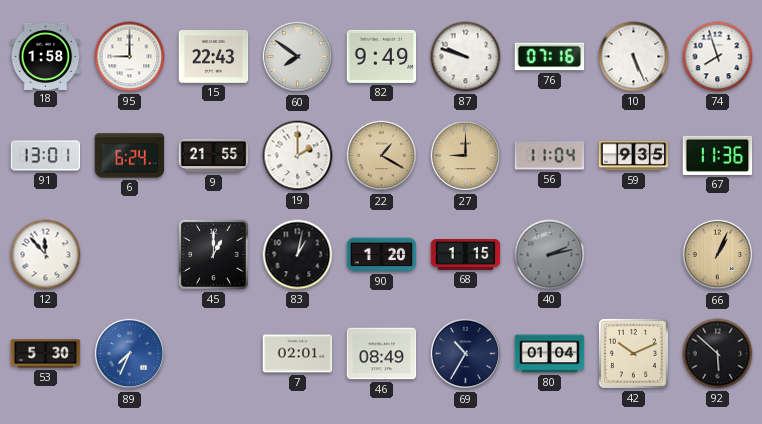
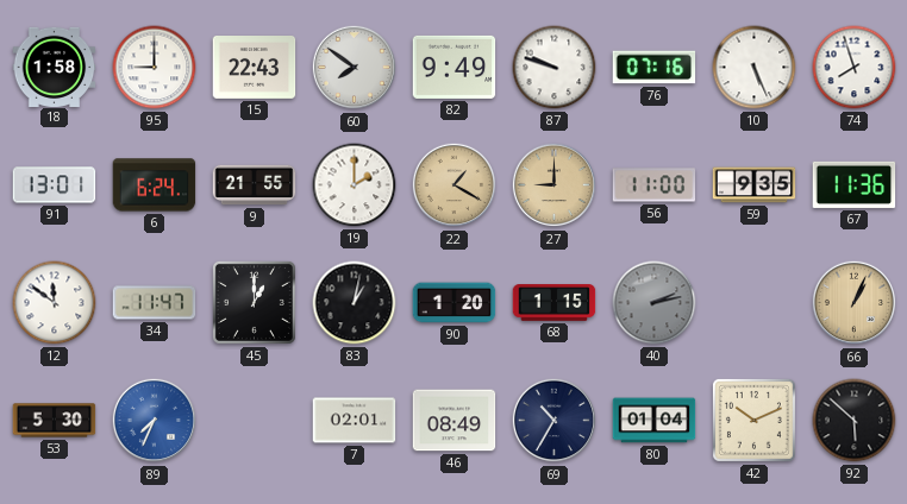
56: 11:04 -> 11:00
12: 11:53 -> 11:51
34: none -> 11:47
